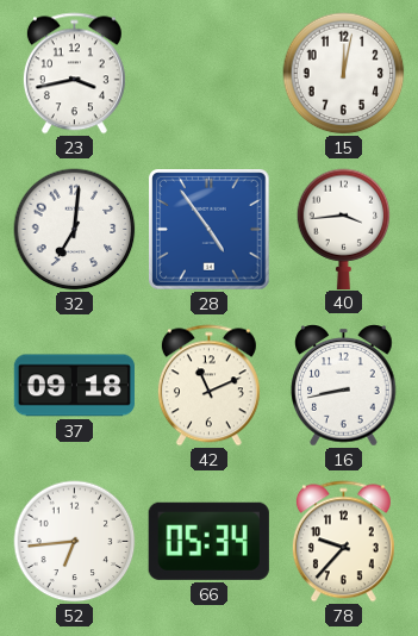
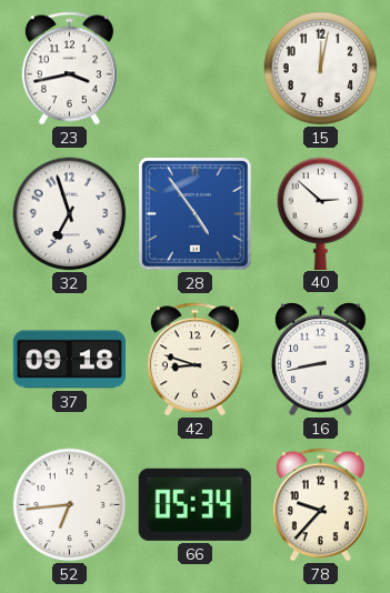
32: 7:01 -> 6:57
40: 3:44 -> 2:52
42: 11:11 -> 8:48
